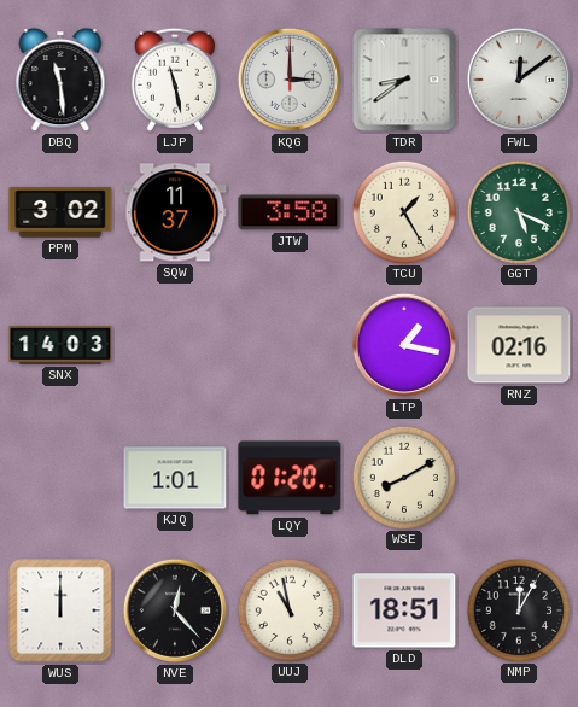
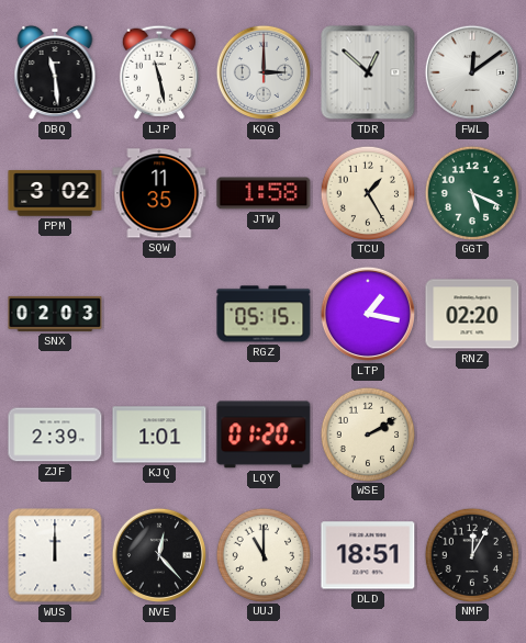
TDR: 8:39 -> 12:52
SQW: 11:37 -> 11:35
JTW: 3:58 -> 1:58
SNX: 14:03 -> 02:03
RGZ: none -> 05:15
RNZ: 02:16 -> 02:20
ZJF: none -> 2:39
WSE: 8:10 -> 2:10
UUJ: 10:58 -> 11:00
